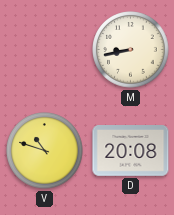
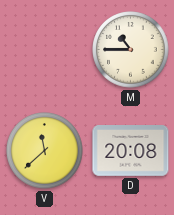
M: 8:43 -> 10:45
V: 10:48 -> 11:38
